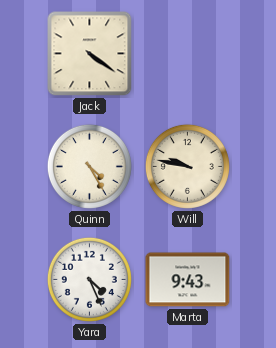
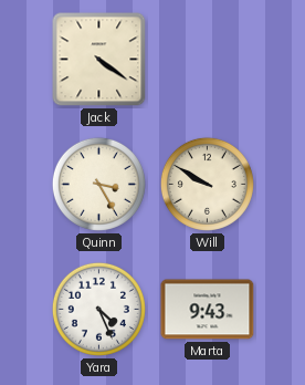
Quinn: 4:25 -> 3:25
Will: 9:47 -> 9:50
